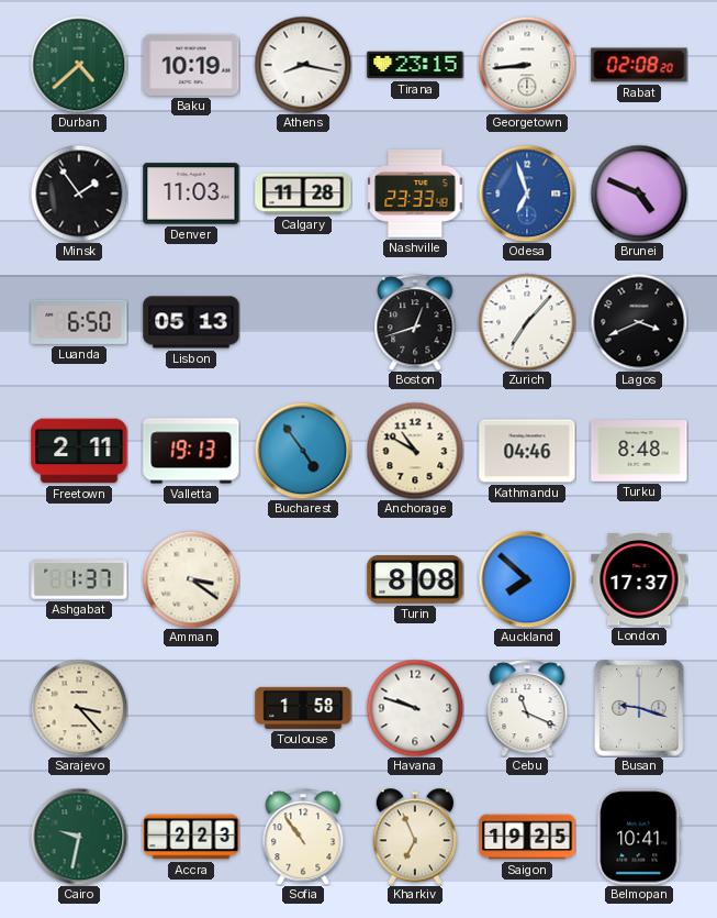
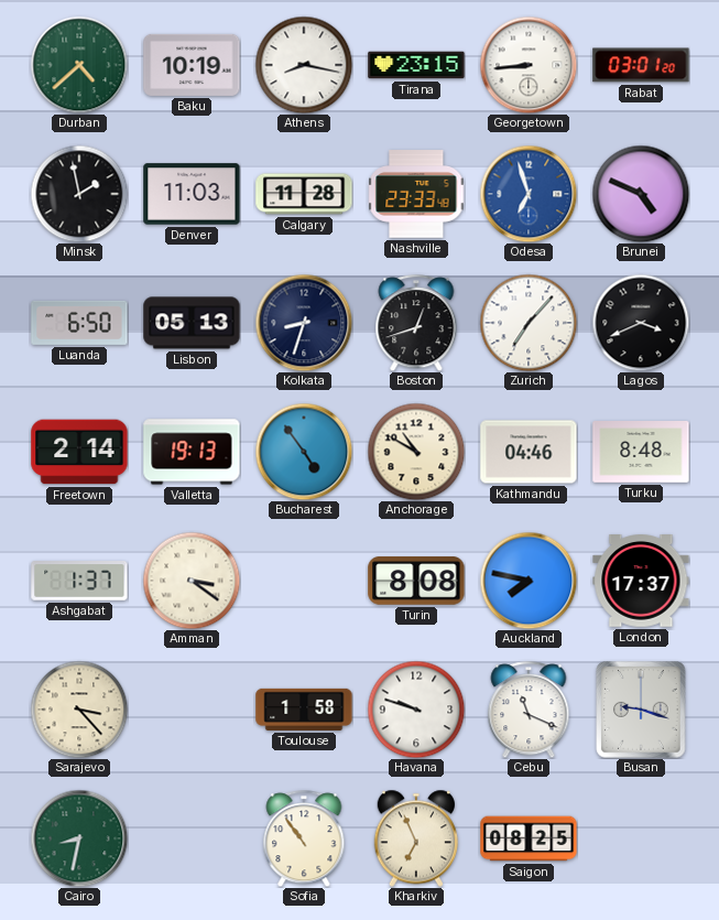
Rabat: 02:08 -> 03:01
Minsk: 1:54 -> 1:58
Kolkata: none -> 8:33
Freetown: 2:11 -> 2:14
Auckland: 7:52 -> 7:47
Cairo: 9:32 -> 8:32
Accra: 2:23 -> none
Saigon: 19:25 -> 08:25
Belmopan: 10:41 -> none
